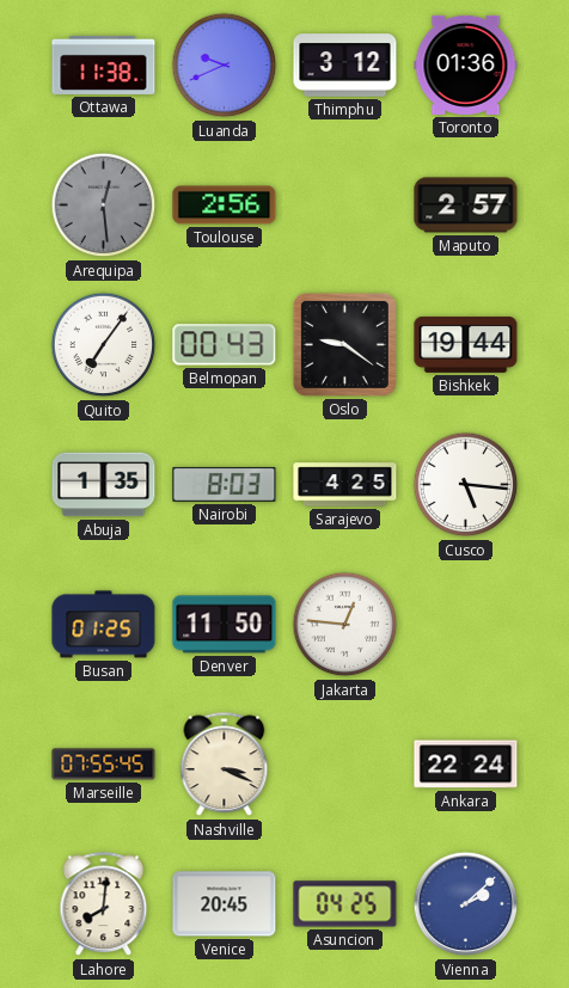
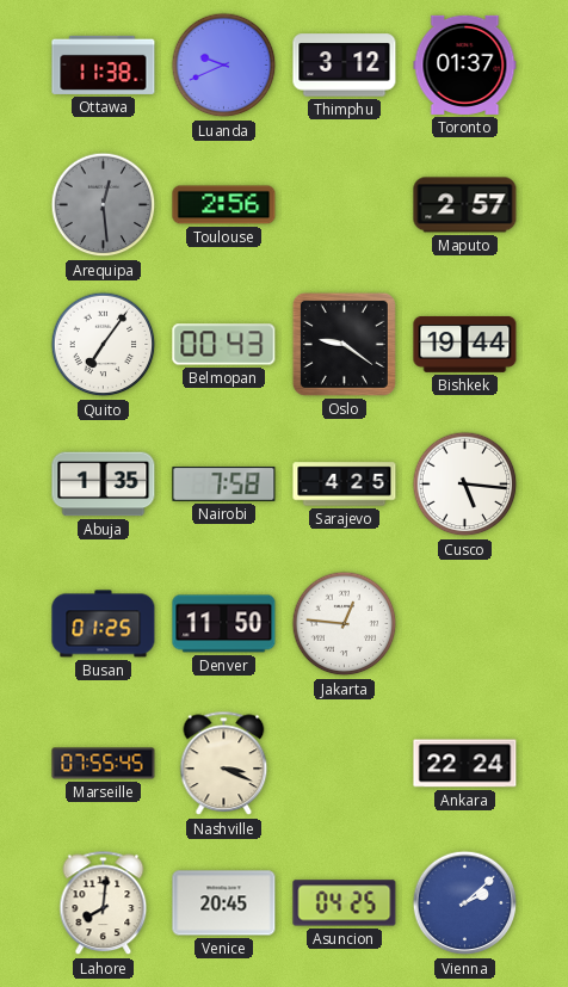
Toronto: 01:36 -> 01:37
Nairobi: 8:03 -> 7:58
